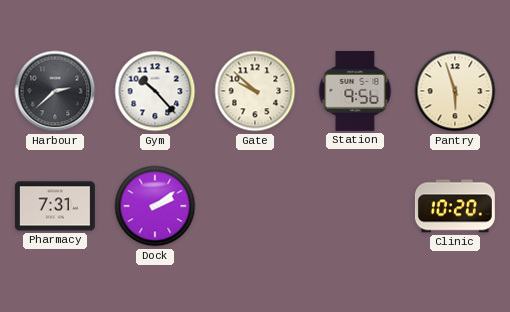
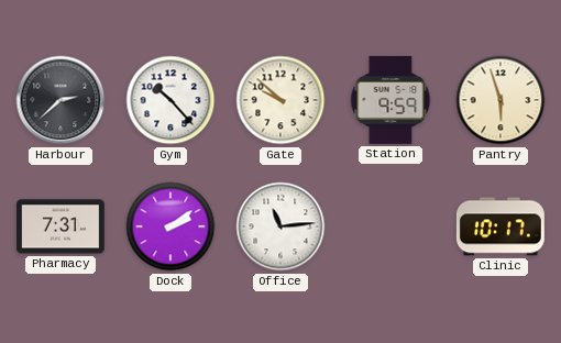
Station: 9:56 -> 9:59
Office: none -> 11:14
Clinic: 10:20 -> 10:17
